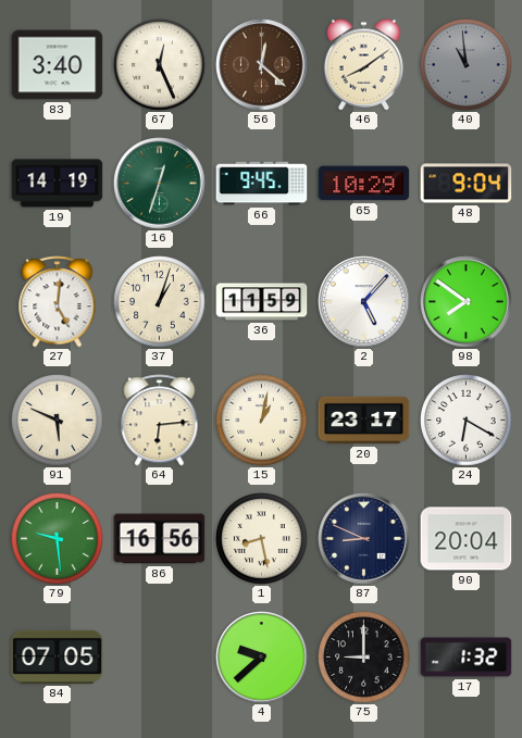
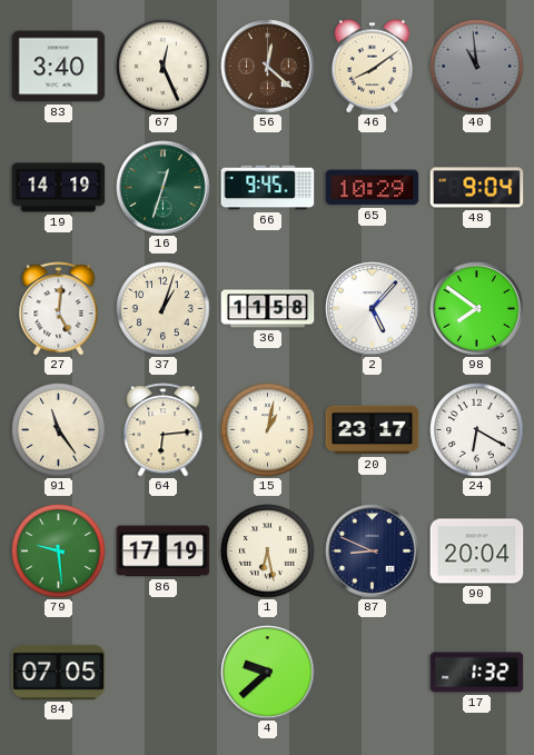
36: 11:59 -> 11:58
91: 5:49 -> 11:24
86: 16:56 -> 17:19
1: 8:28 -> 6:28
75: 9:00 -> none
